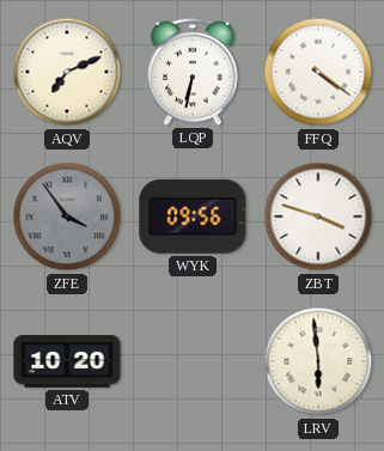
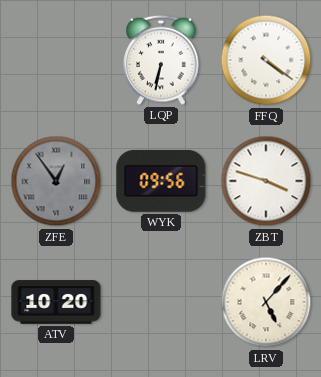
AQV: 7:11 -> none
ZFE: 3:54 -> 12:54
LRV: 5:59 -> 5:07
